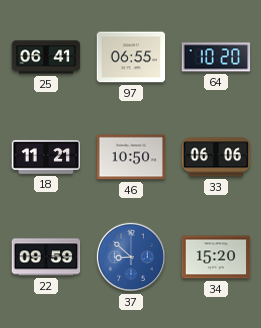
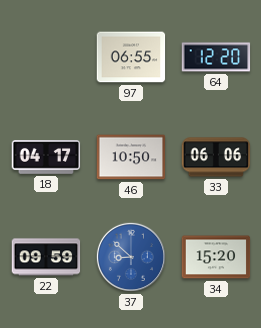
25: 06:41 -> none
64: 10:20 -> 12:20
18: 11:21 -> 04:17
